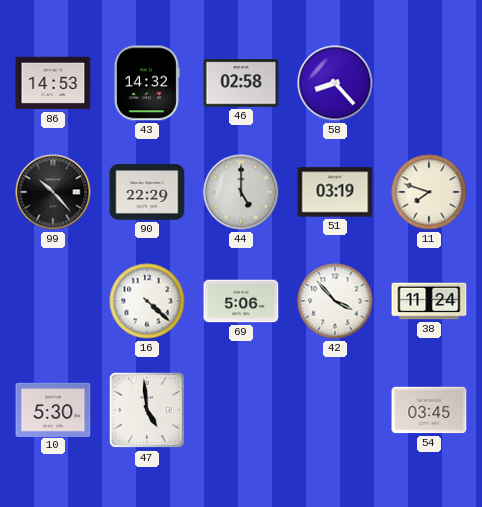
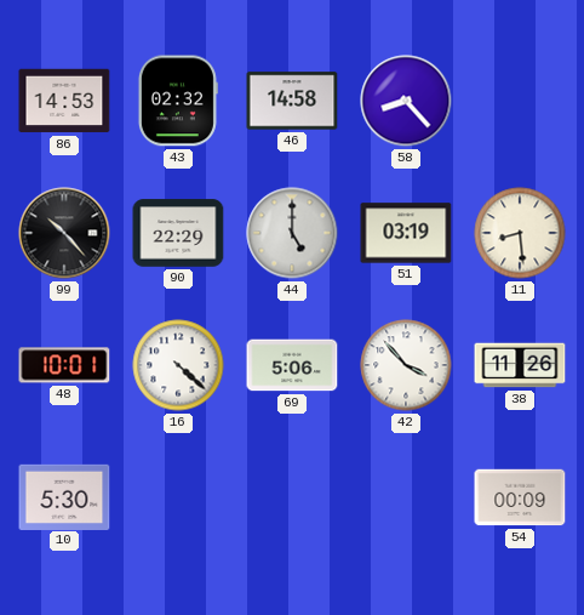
43: 14:32 -> 02:32
46: 02:58 -> 14:58
11: 7:48 -> 8:29
48: none -> 10:01
38: 11:24 -> 11:26
47: 4:59 -> none
54: 03:45 -> 00:09
